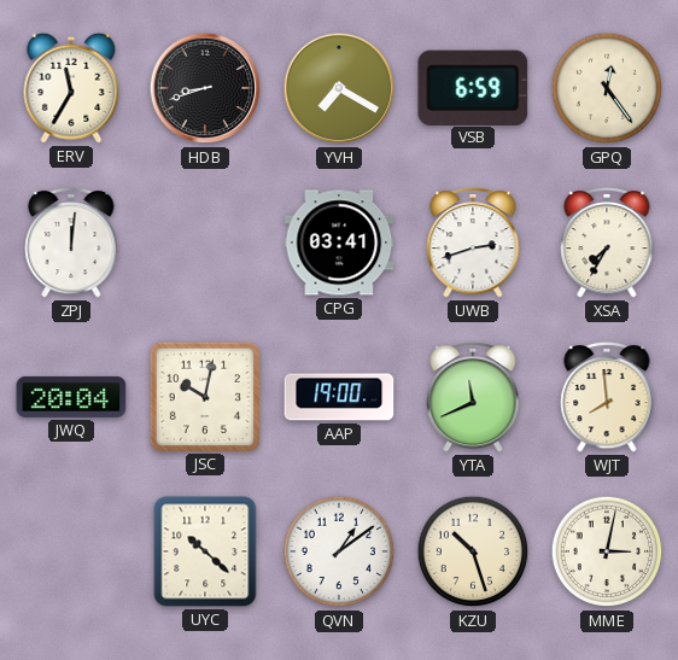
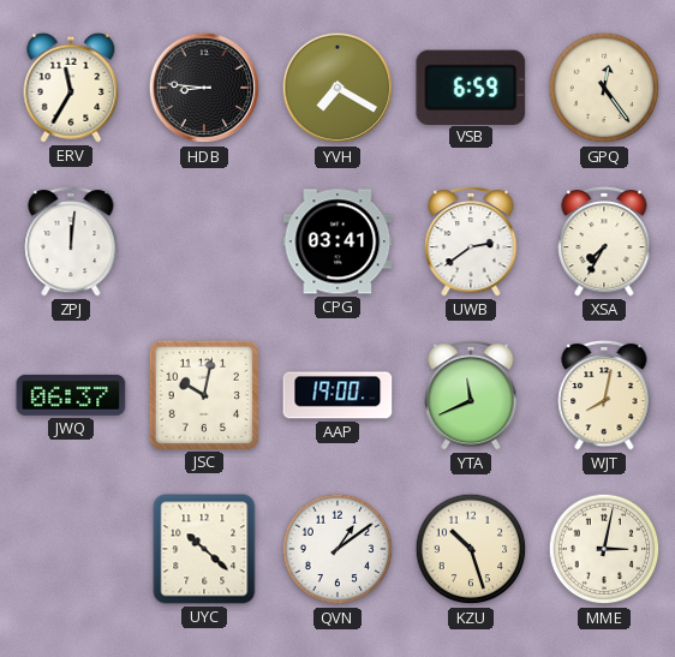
HDB: 8:42 -> 8:46
UWB: 2:42 -> 2:39
JWQ: 20:04 -> 06:37
WJT: 7:59 -> 8:02
